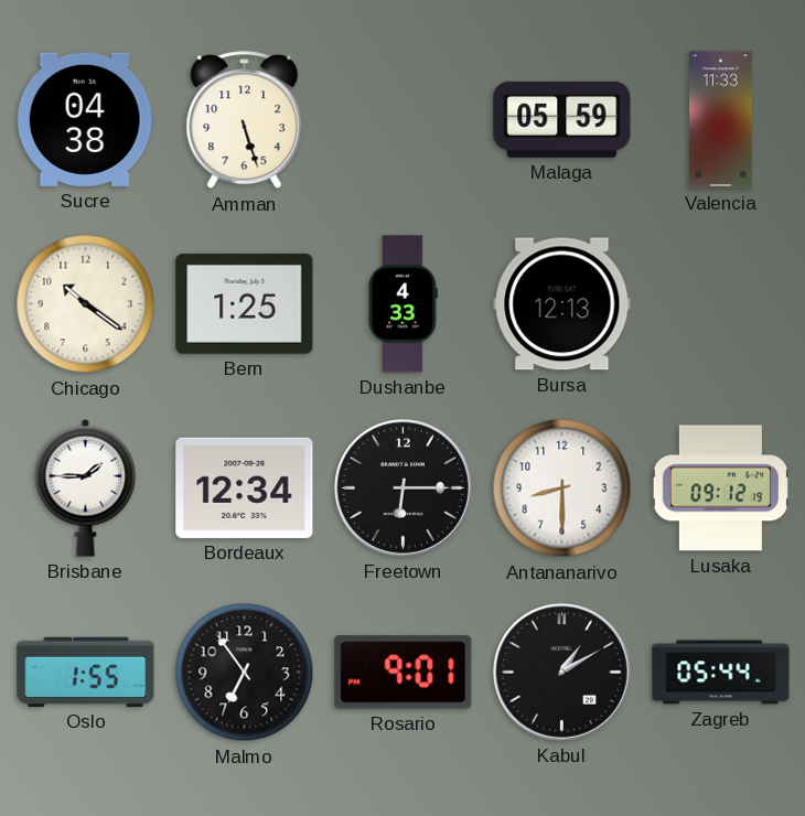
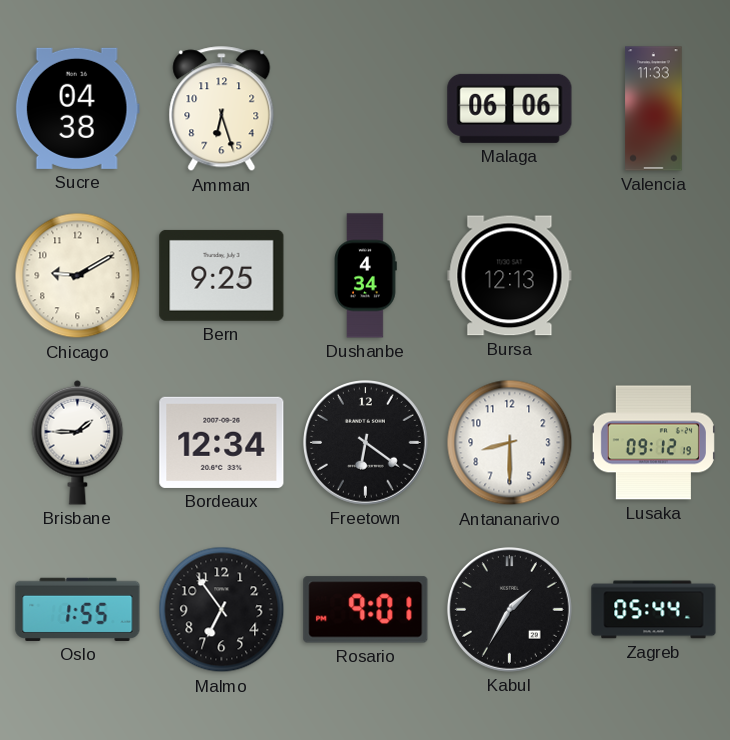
Amman: 5:27 -> 6:27
Malaga: 05:59 -> 06:06
Chicago: 10:21 -> 9:10
Bern: 1:25 -> 9:25
Dushanbe: 4:33 -> 4:34
Freetown: 6:15 -> 6:21
Kabul: 1:10 -> 1:35
